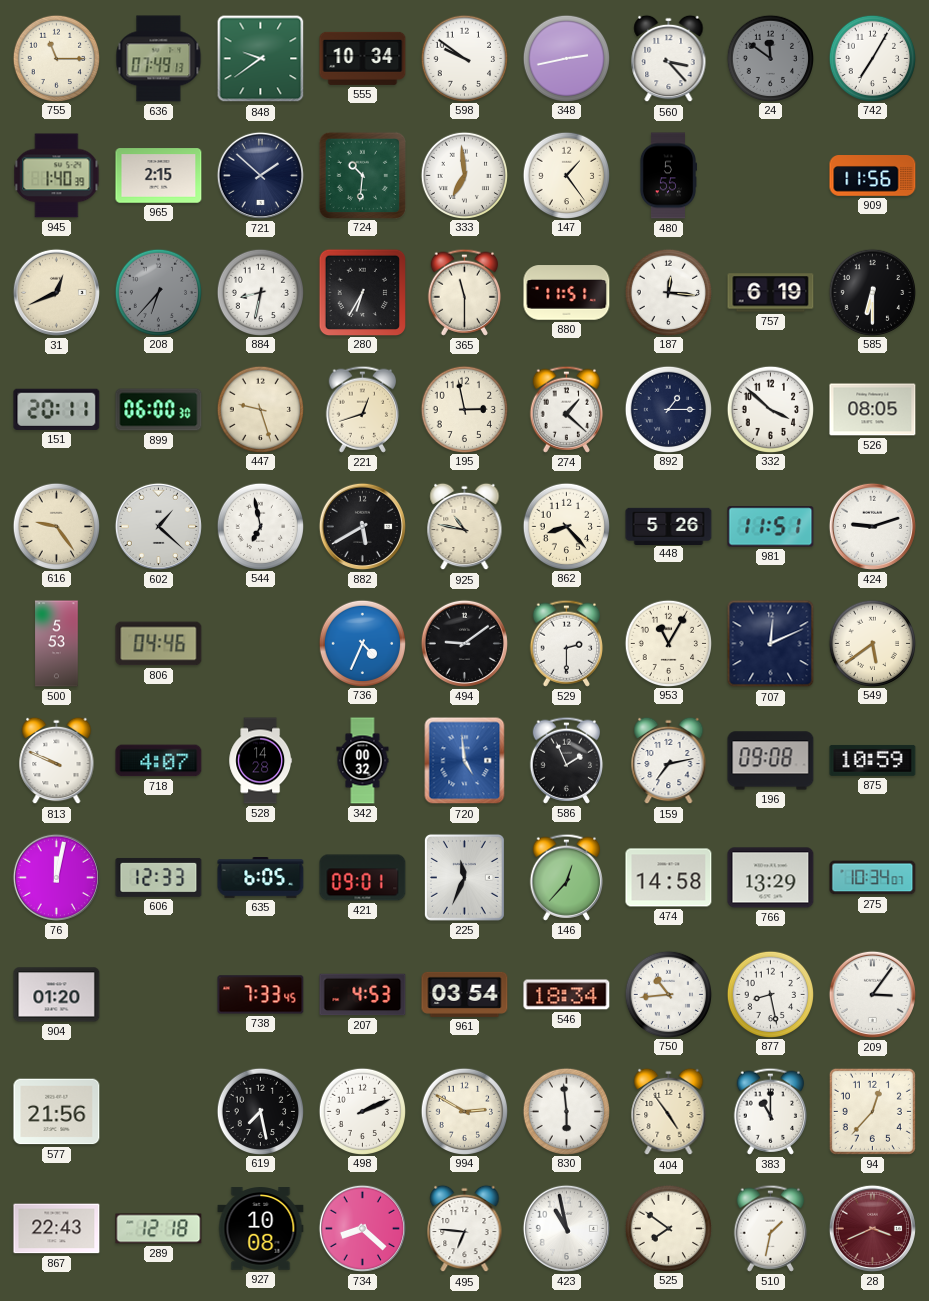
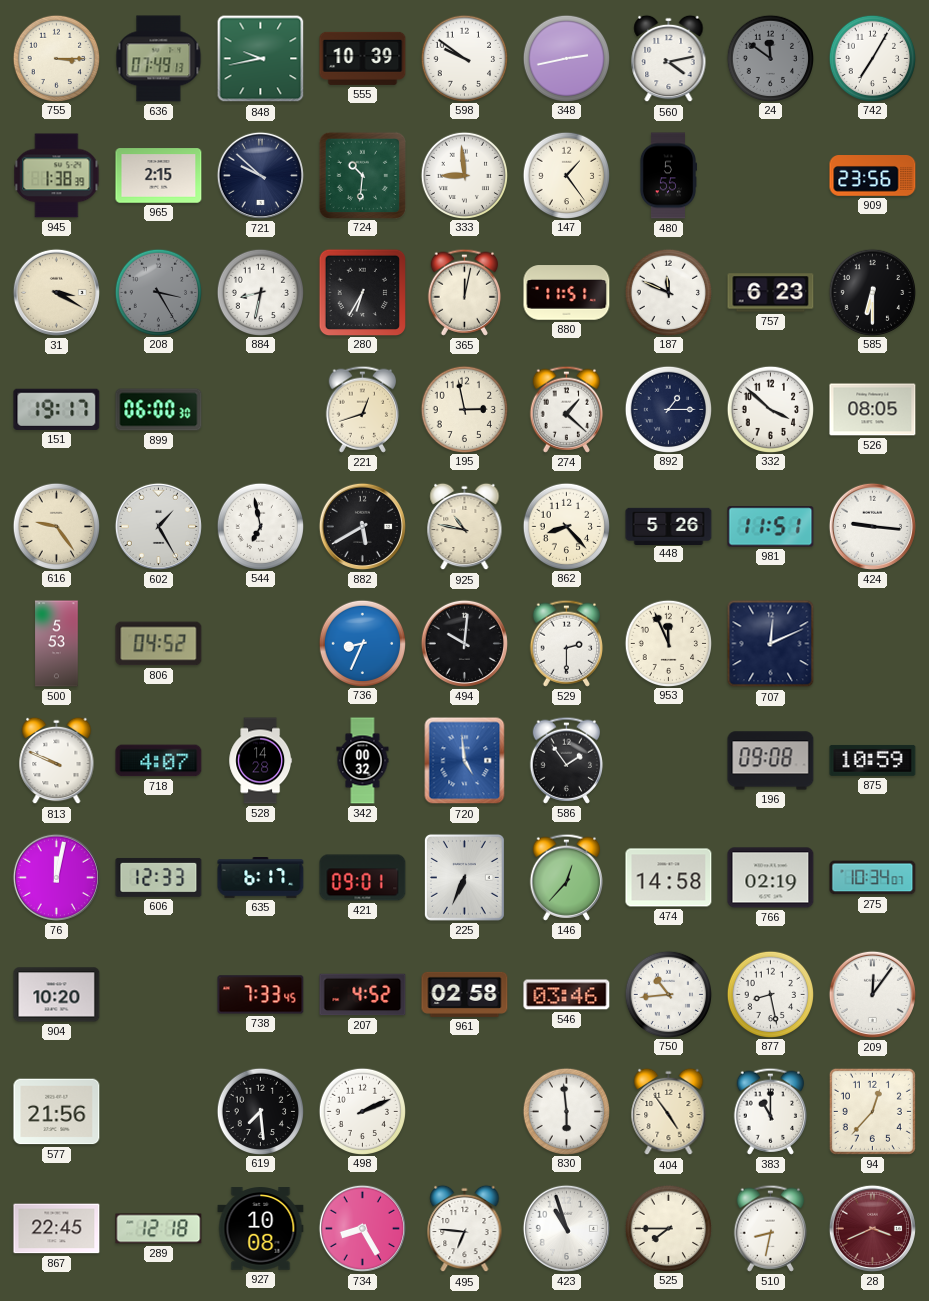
755: 11:15 -> 3:15
848: 9:39 -> 9:43
555: 10:34 -> 10:39
560: 3:23 -> 4:13
945: 1:40 -> 1:38
721: 1:52 -> 9:52
333: 6:59 -> 8:59
909: 11:56 -> 23:56
31: 12:41 -> 3:20
208: 6:37 -> 3:25
365: 11:30 -> 12:02
187: 12:16 -> 11:49
757: 6:19 -> 6:23
151: 20:11 -> 19:17
447: 9:27 -> none
602: 1:22 -> 1:25
424: 9:12 -> 9:16
806: 04:46 -> 04:52
736: 4:34 -> 8:34
494: 9:09 -> 10:01
953: 11:05 -> 11:56
549: 5:39 -> none
586: 1:56 -> 1:54
159: 7:13 -> none
635: 6:05 -> 6:17
225: 11:34 -> 6:34
766: 13:29 -> 02:19
904: 01:20 -> 10:20
207: 4:53 -> 4:52
961: 03:54 -> 02:58
546: 18:34 -> 03:46
209: 3:06 -> 12:06
619: 7:28 -> 7:29
994: 2:50 -> none
867: 22:43 -> 22:45
734: 8:22 -> 8:25
423: 10:58 -> 10:57
525: 7:51 -> 7:45
510: 1:32 -> 8:32
